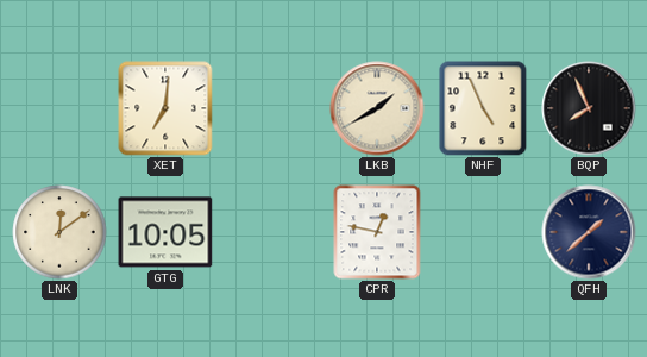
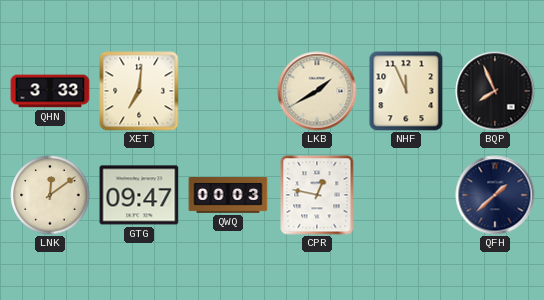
QHN: none -> 3:33
NHF: 4:56 -> 11:56
GTG: 10:05 -> 09:47
QWQ: none -> 00:03
